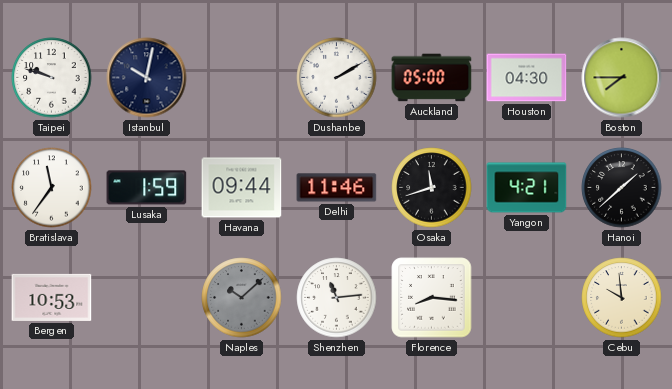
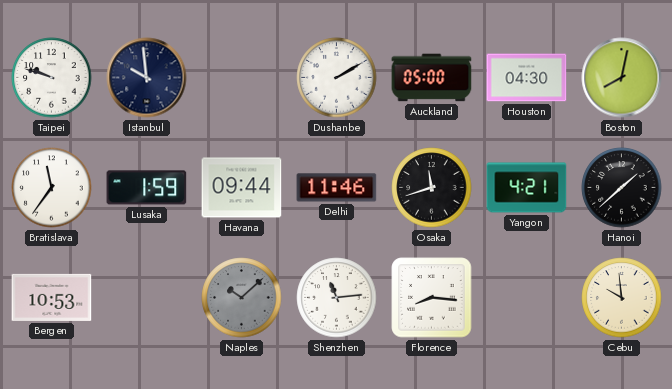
Istanbul: 10:02 -> 9:59
Boston: 7:45 -> 8:02
